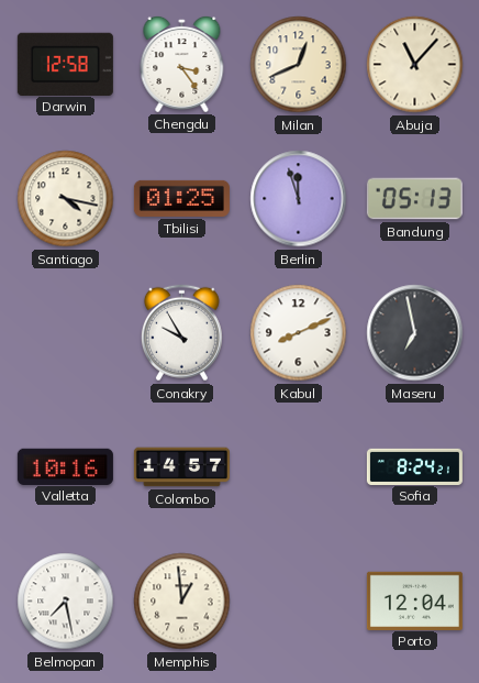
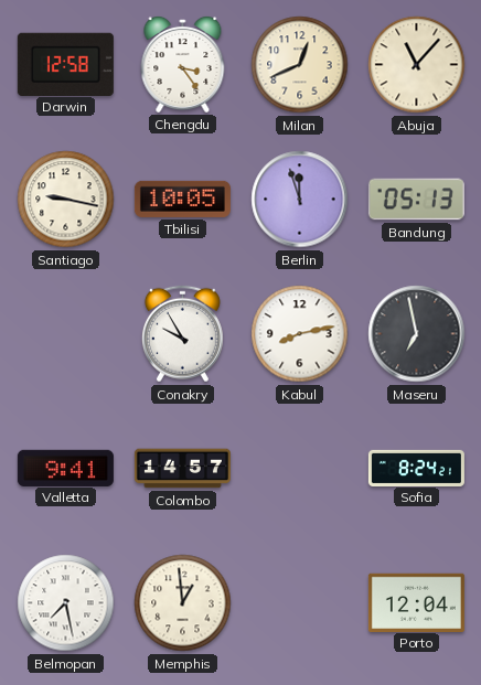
Santiago: 4:17 -> 9:17
Tbilisi: 01:25 -> 10:05
Kabul: 8:11 -> 8:13
Valletta: 10:16 -> 9:41
